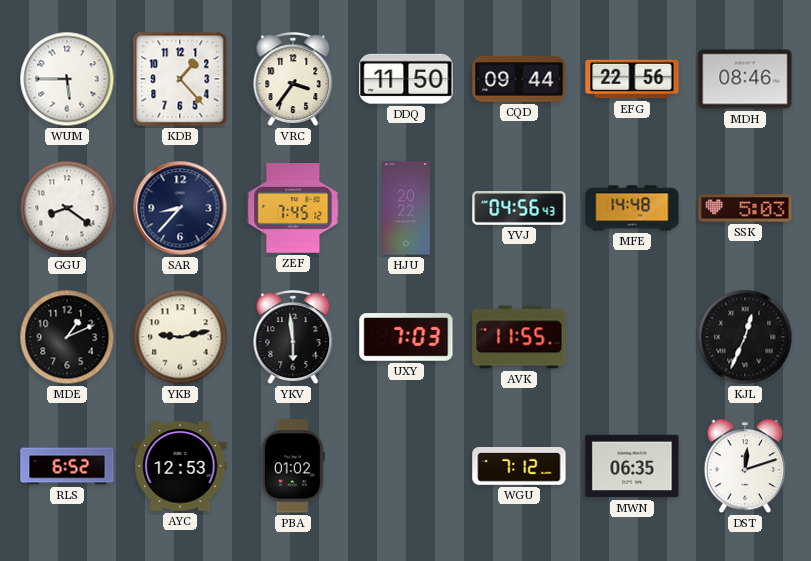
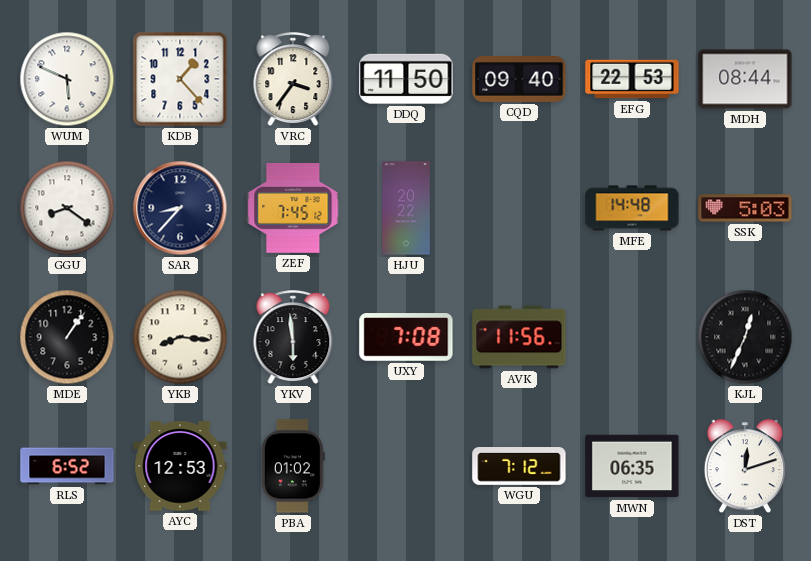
WUM: 5:45 -> 5:49
CQD: 09:44 -> 09:40
EFG: 22:56 -> 22:53
MDH: 08:46 -> 08:44
YVJ: 04:56 -> none
MDE: 1:11 -> 1:06
YKB: 9:13 -> 8:16
UXY: 7:03 -> 7:08
AVK: 11:55 -> 11:56
